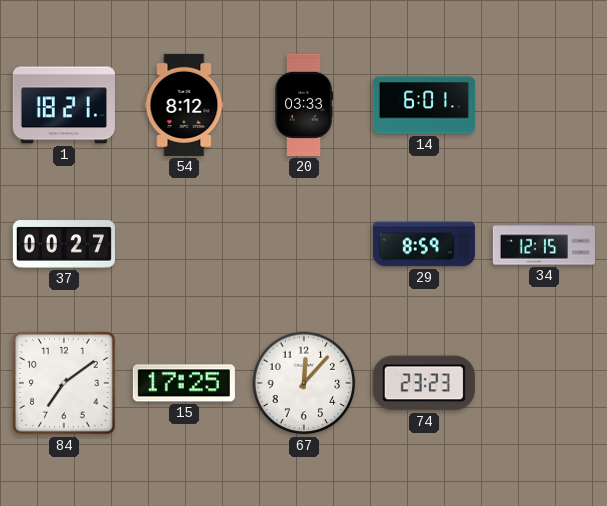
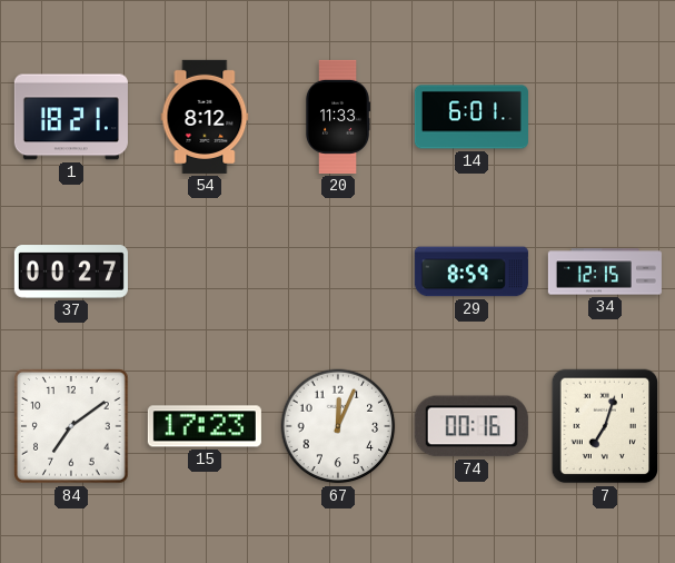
20: 03:33 -> 11:33
15: 17:25 -> 17:23
67: 12:07 -> 12:04
74: 23:23 -> 00:16
7: none -> 7:03
